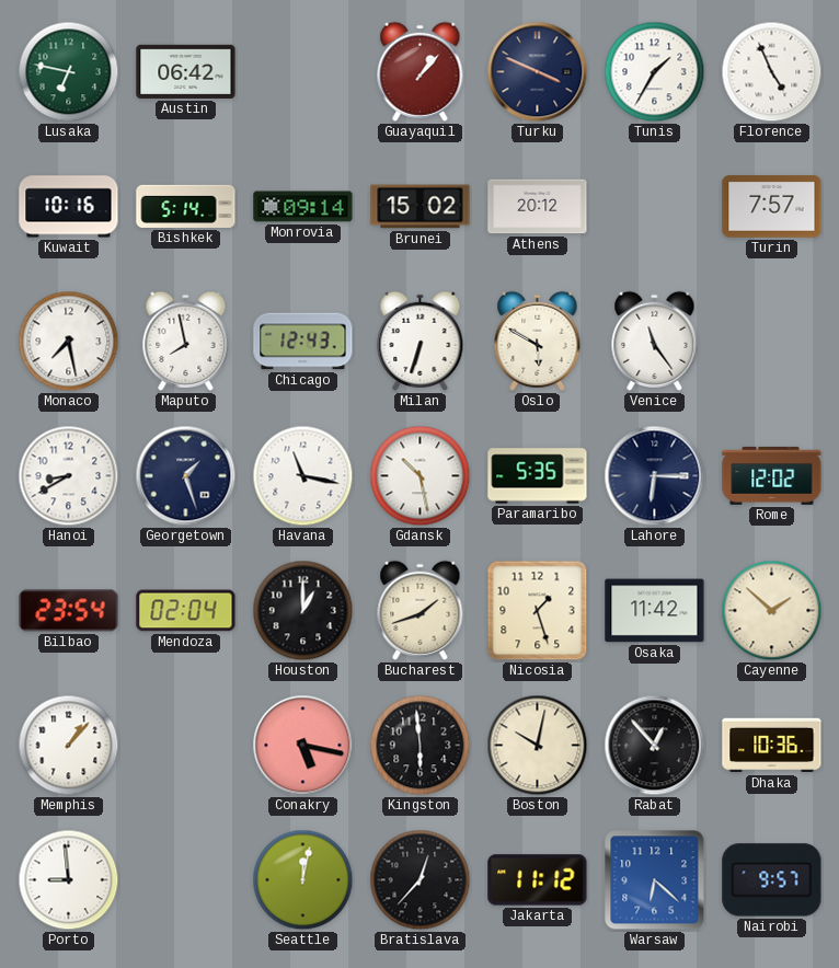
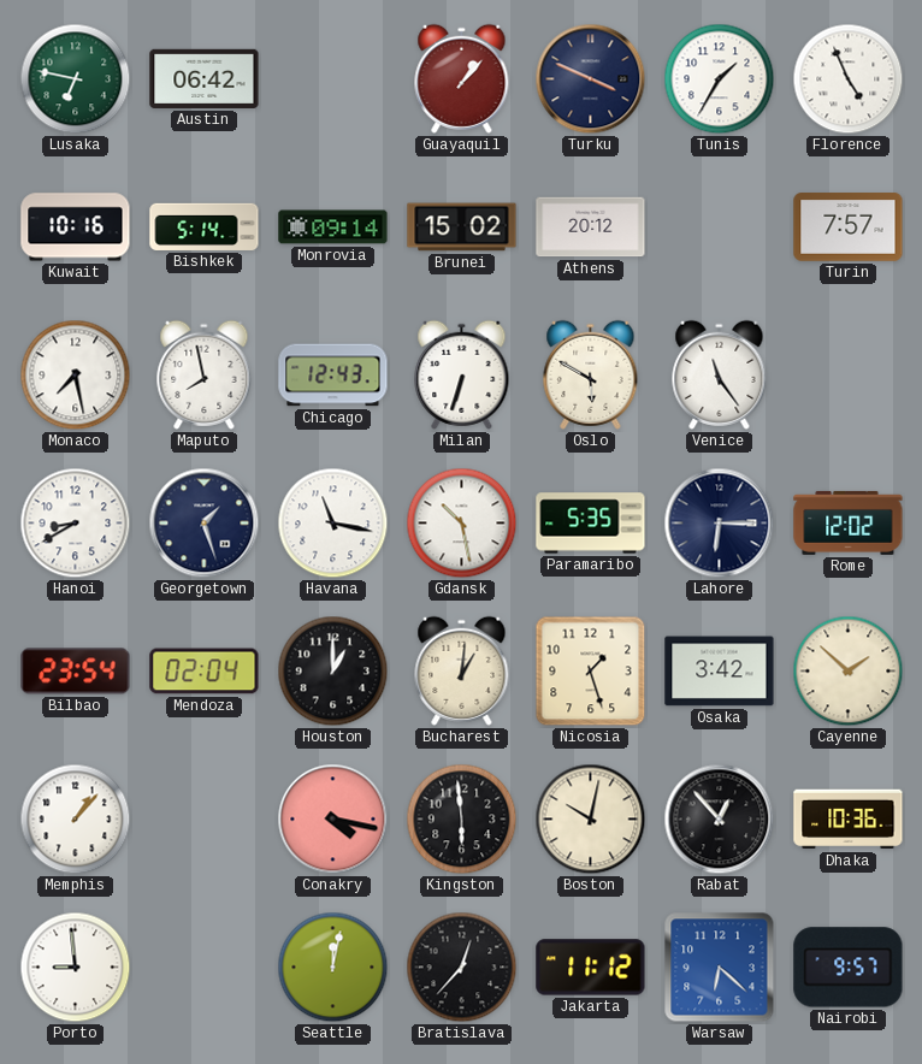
Bucharest: 1:42 -> 1:01
Osaka: 11:42 -> 3:42
Conakry: 5:17 -> 4:17
